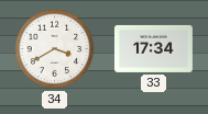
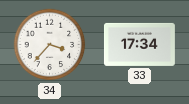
34: 3:40 -> 3:37
